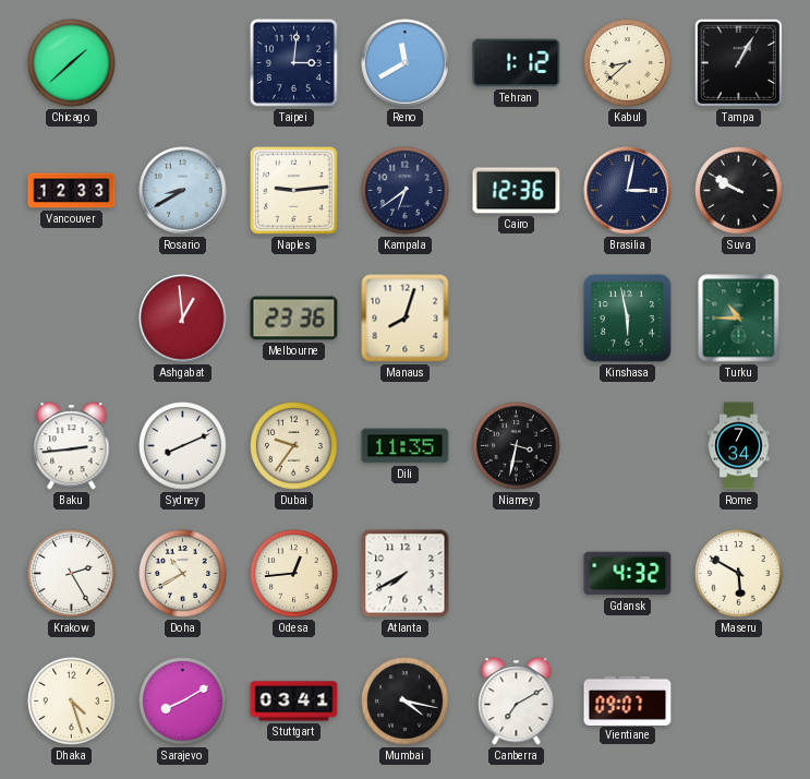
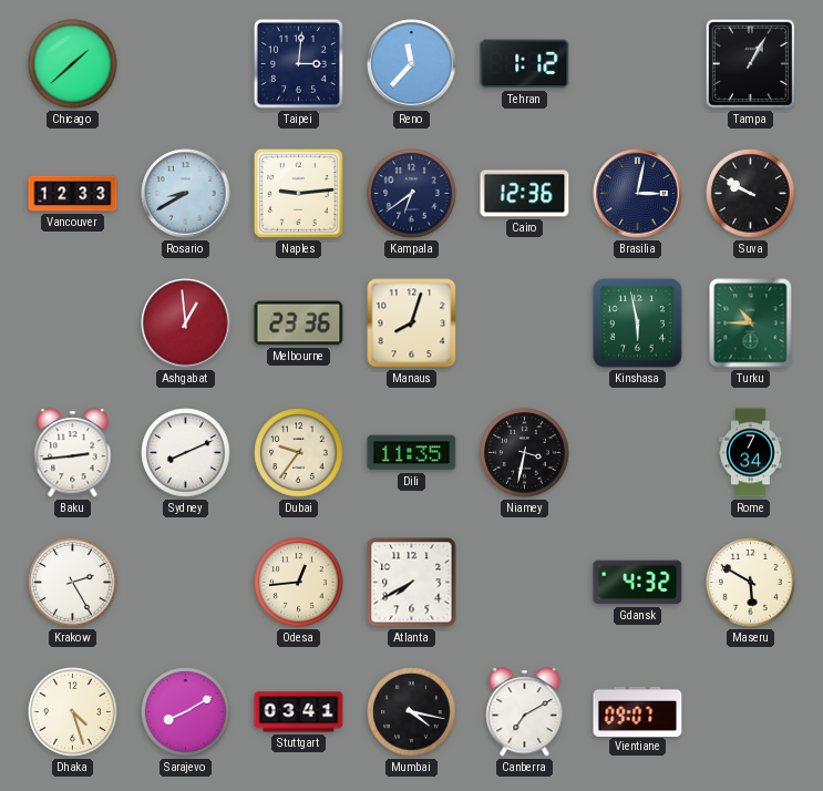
Reno: 11:40 -> 11:37
Kabul: 8:38 -> none
Doha: 10:40 -> none
